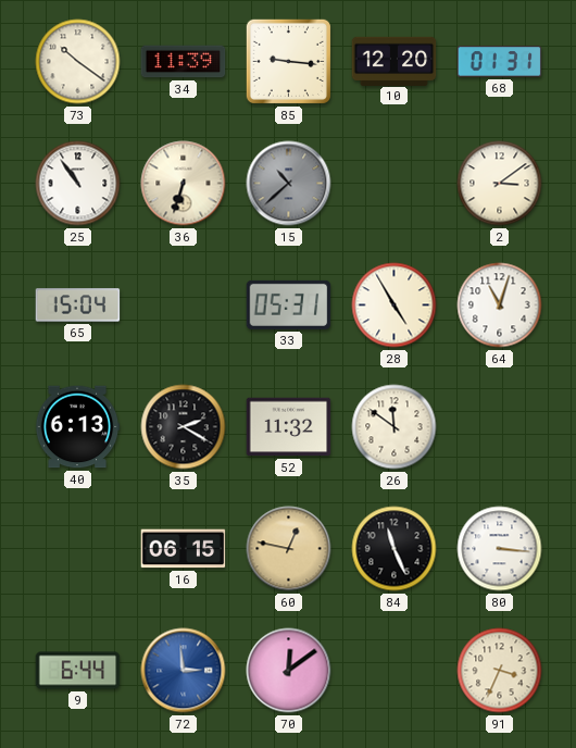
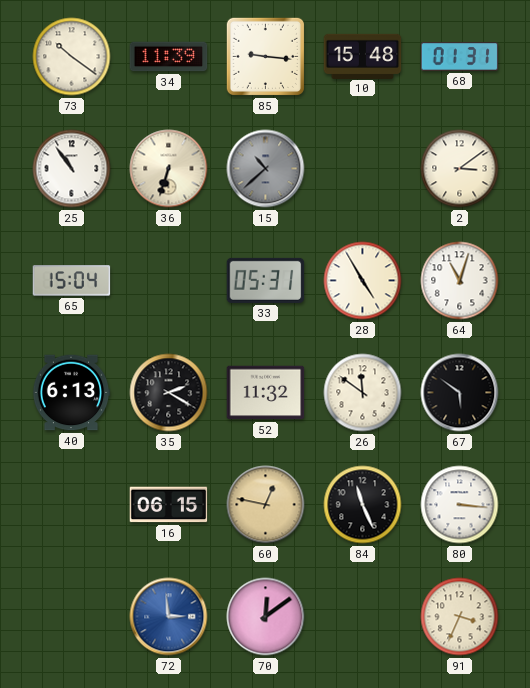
10: 12:20 -> 15:48
67: none -> 5:51
9: 6:44 -> none
